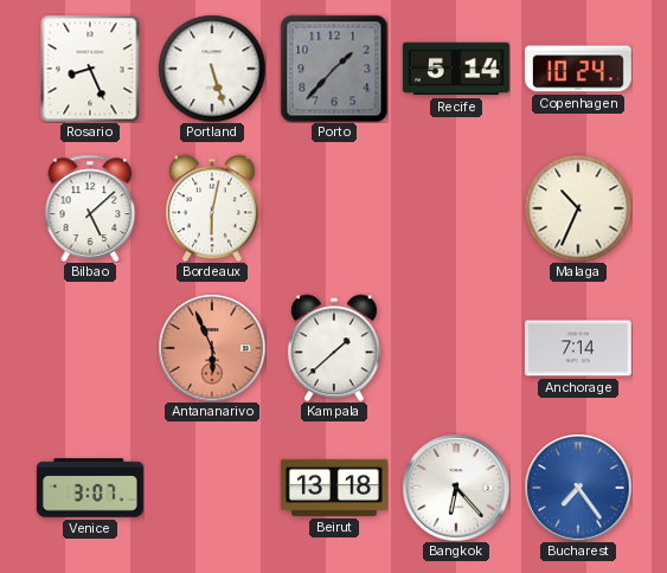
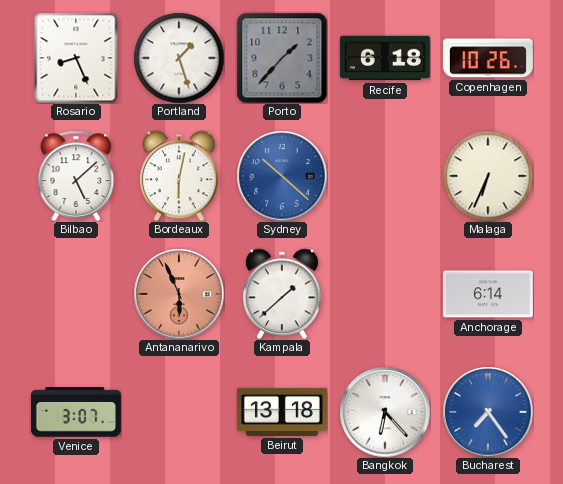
Portland: 5:27 -> 1:27
Recife: 5:14 -> 6:18
Copenhagen: 10:24 -> 10:26
Sydney: none -> 10:22
Malaga: 10:34 -> 6:34
Anchorage: 7:14 -> 6:14
